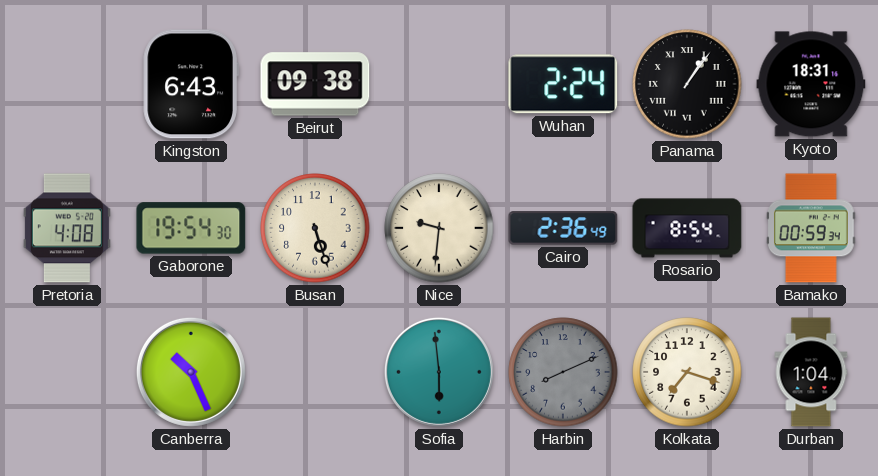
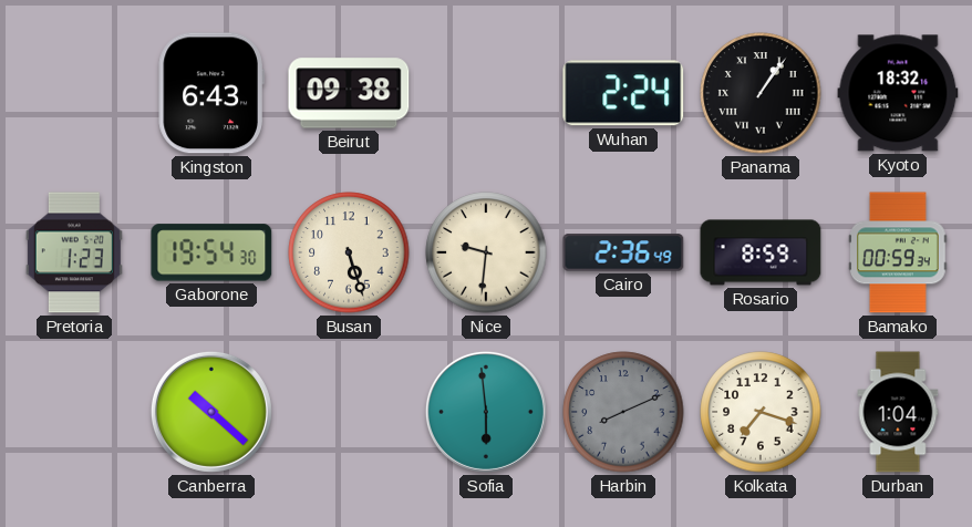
Kyoto: 18:31 -> 18:32
Pretoria: 4:08 -> 1:23
Rosario: 8:54 -> 8:59
Canberra: 10:26 -> 10:22
